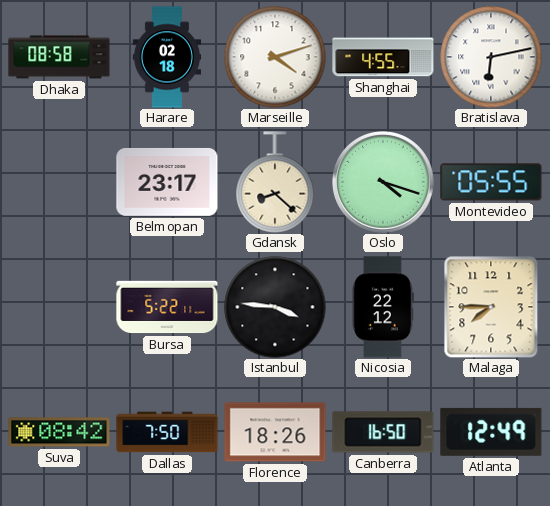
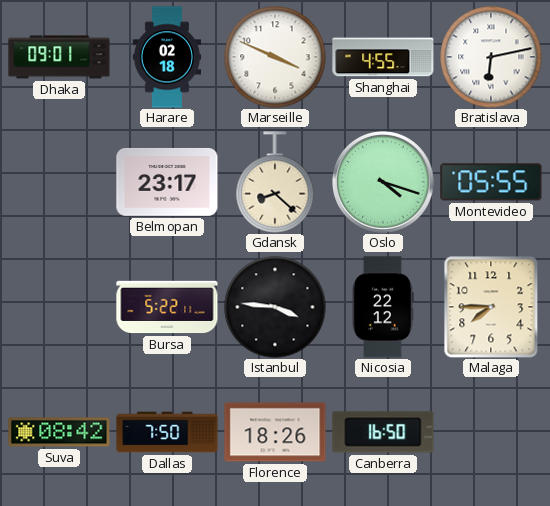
Dhaka: 08:58 -> 09:01
Marseille: 4:12 -> 3:49
Atlanta: 12:49 -> none
